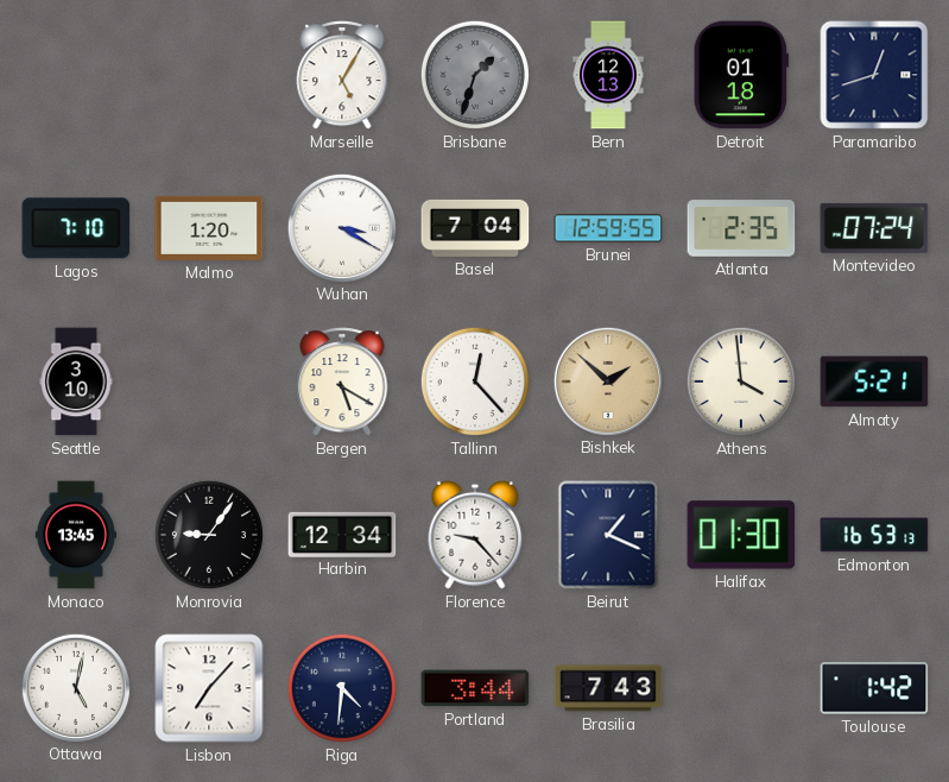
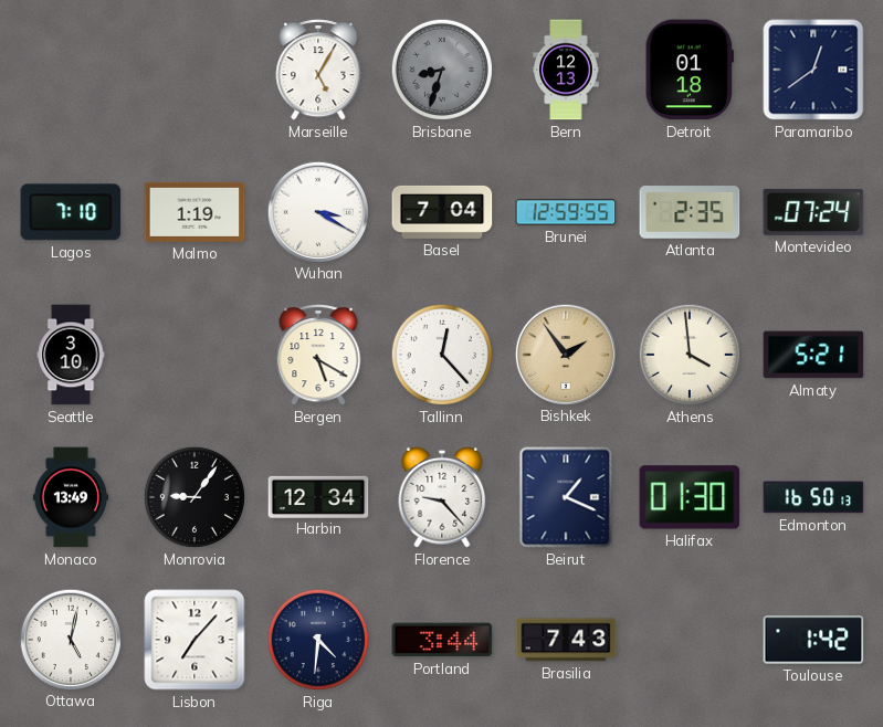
Brisbane: 1:33 -> 8:33
Paramaribo: 12:42 -> 12:39
Malmo: 1:20 -> 1:19
Bishkek: 1:52 -> 1:54
Monaco: 13:45 -> 13:49
Edmonton: 16:53 -> 16:50
